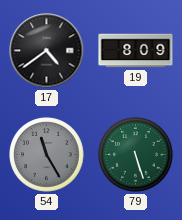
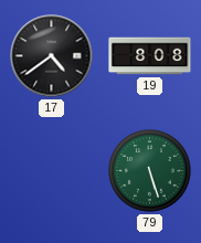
19: 8:09 -> 8:08
54: 11:25 -> none
